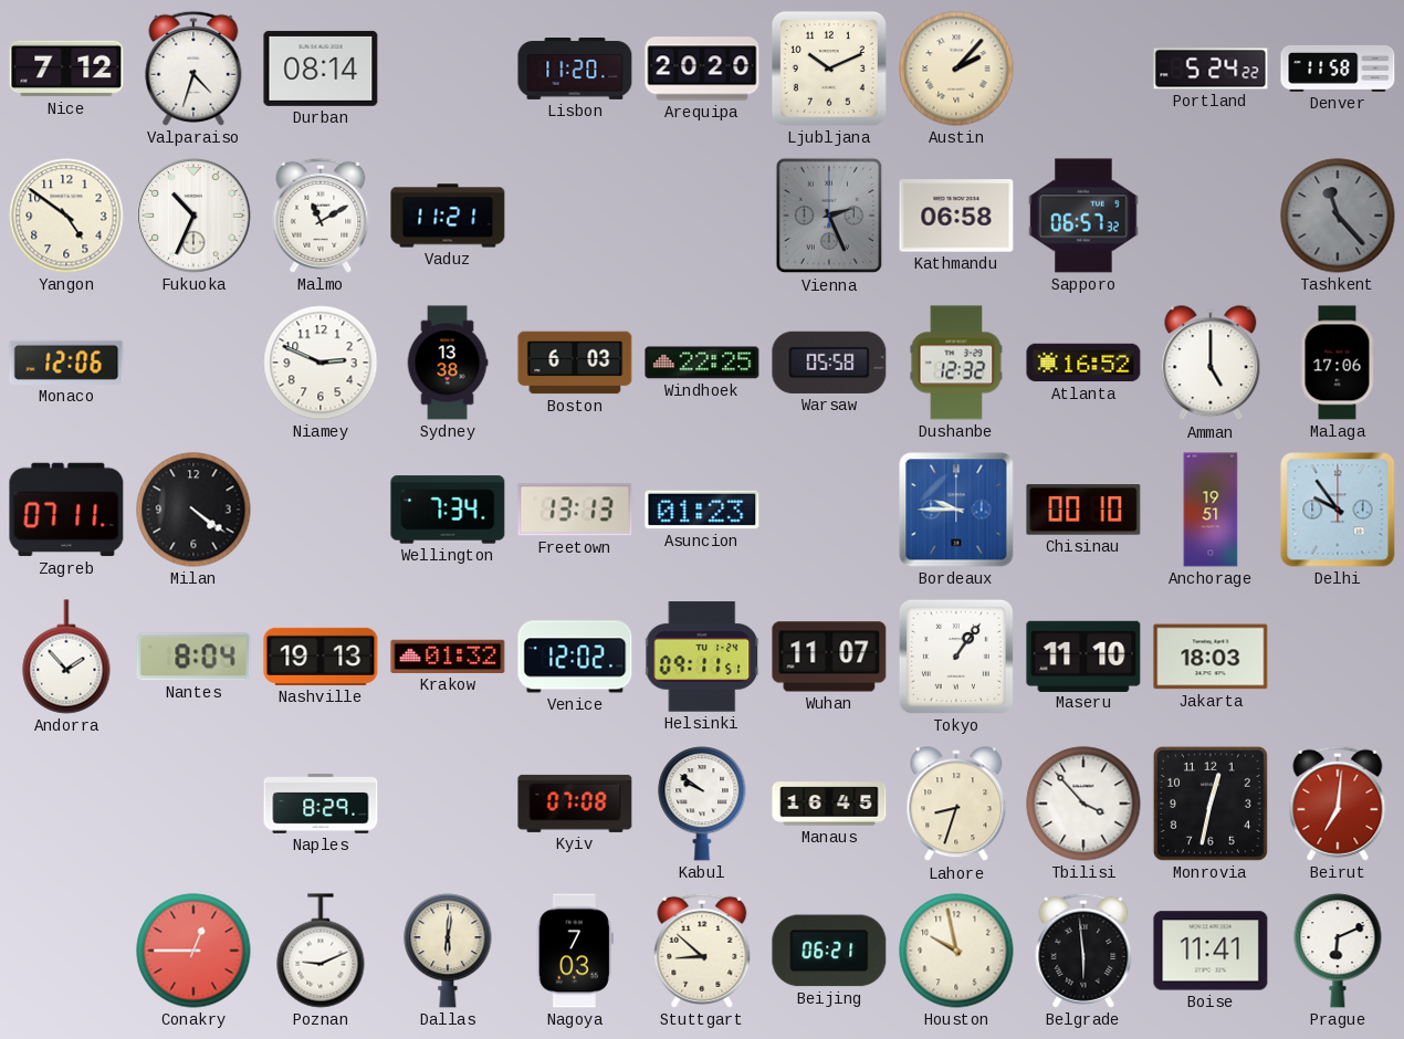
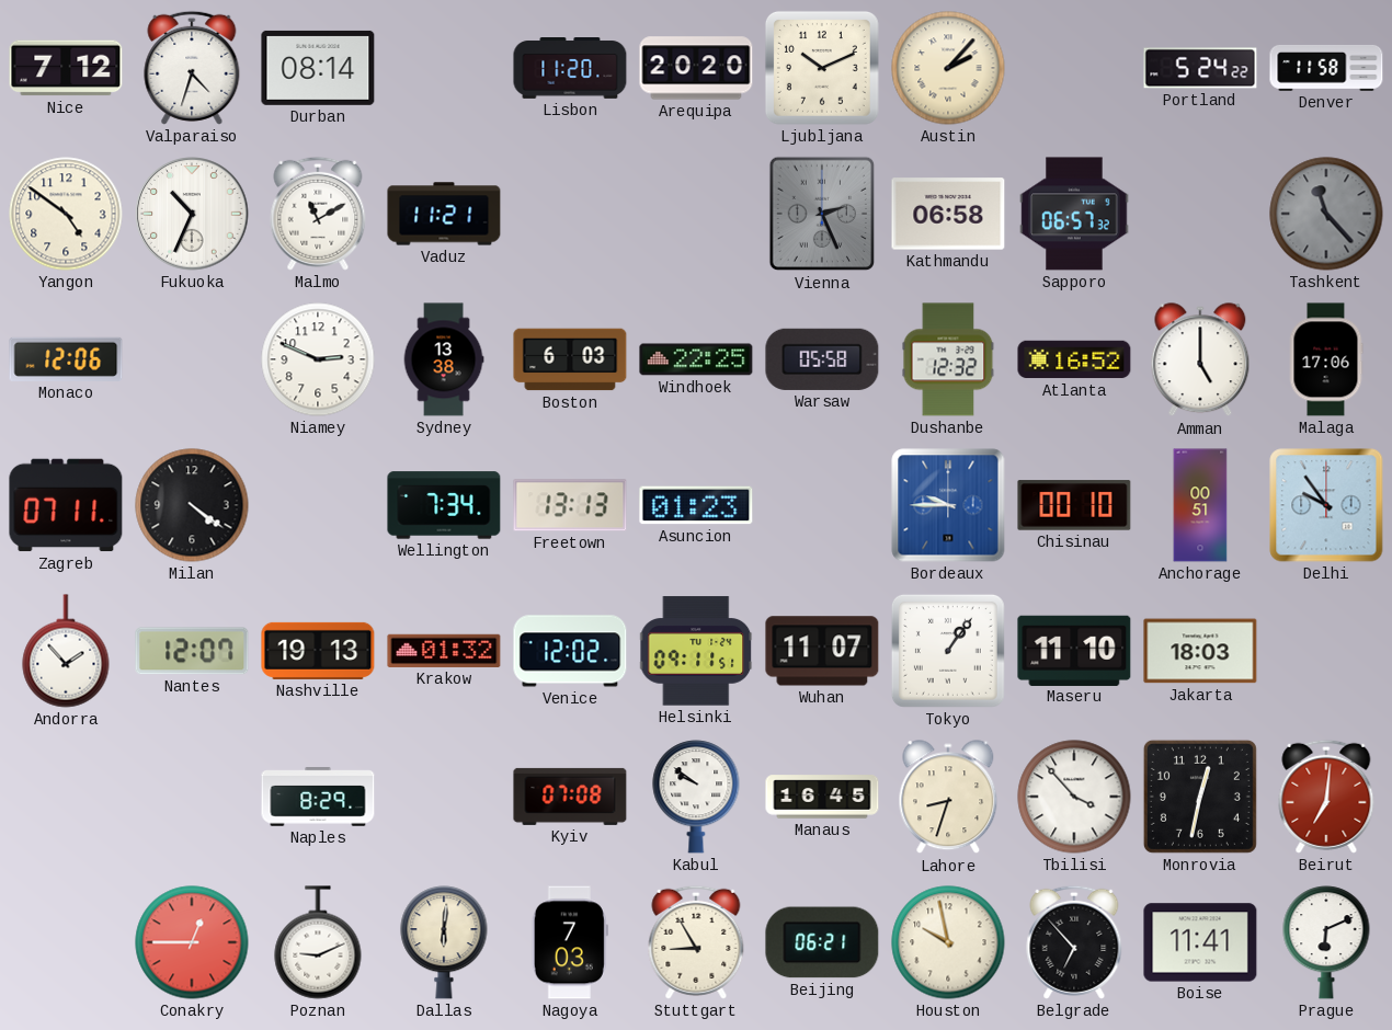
Anchorage: 19:51 -> 00:51
Nantes: 8:04 -> 12:07
Stuttgart: 8:52 -> 8:55
Belgrade: 5:59 -> 6:53
